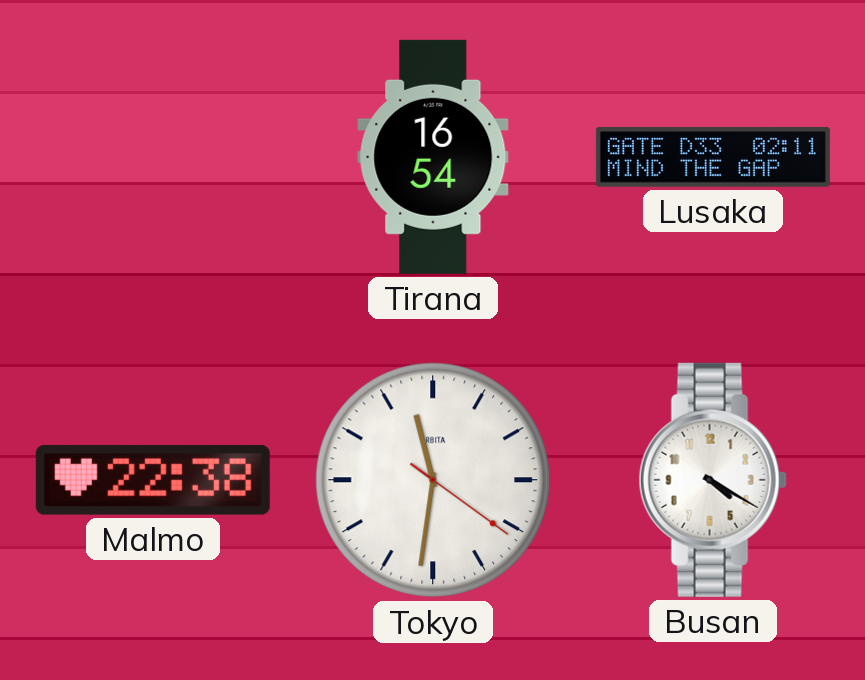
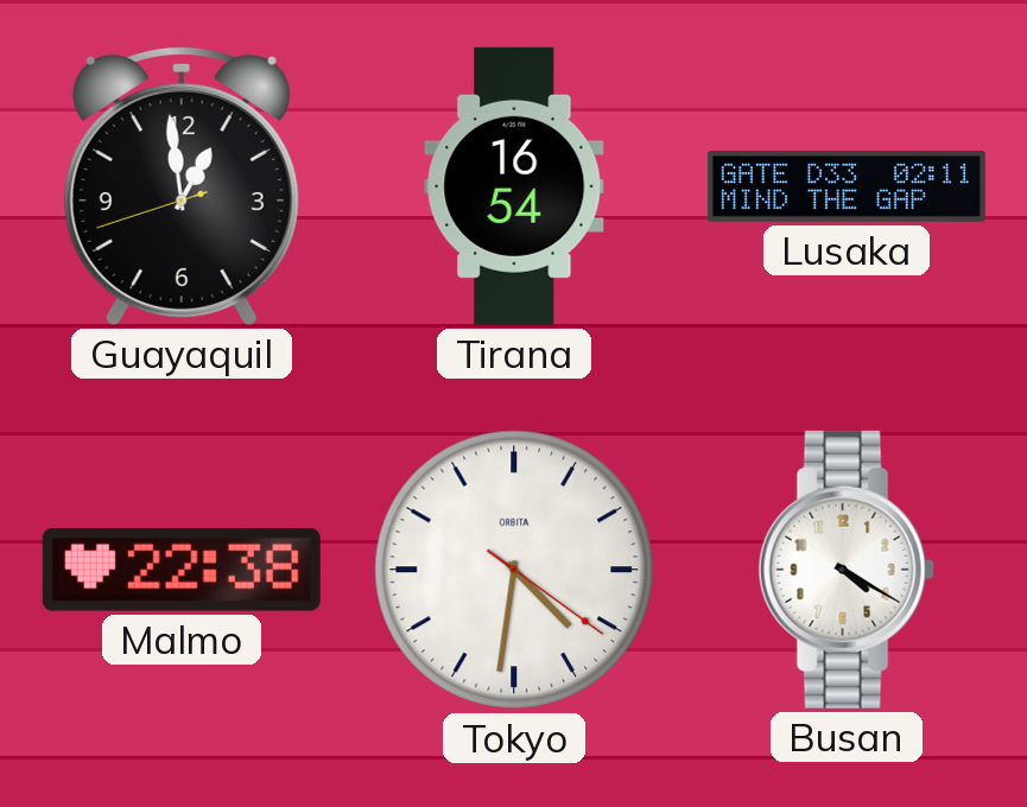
Guayaquil: none -> 12:58
Tokyo: 11:31 -> 4:31
